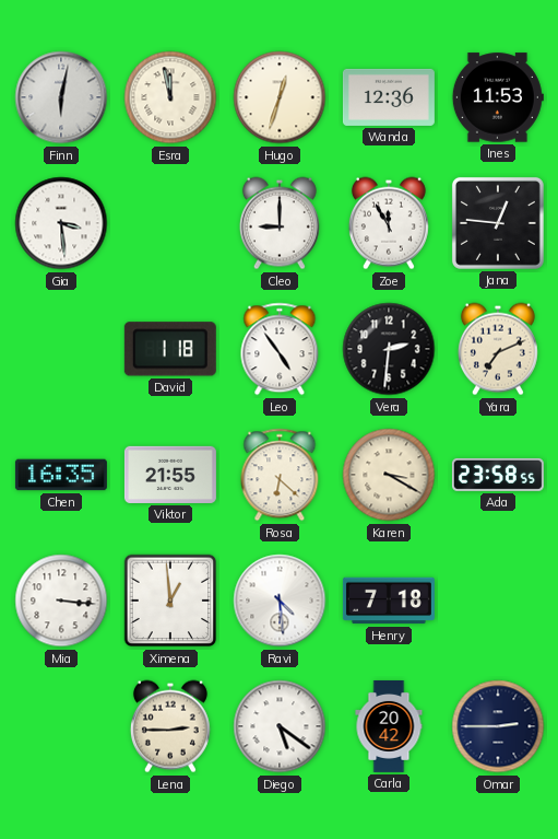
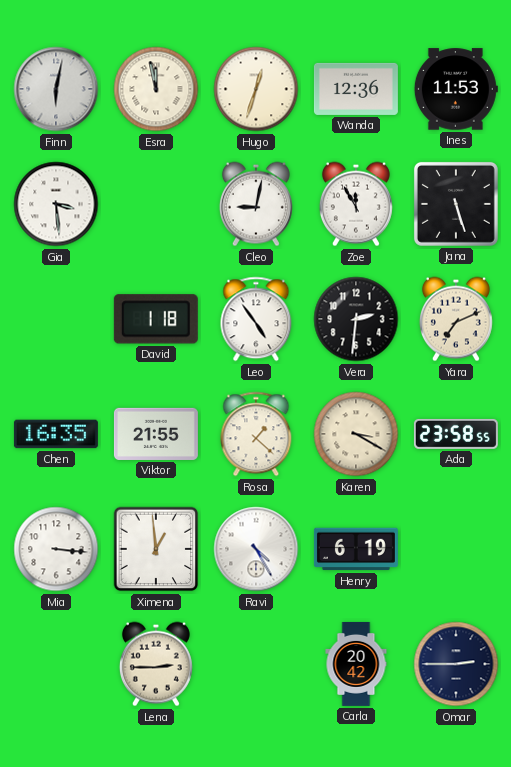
Cleo: 9:00 -> 9:02
Jana: 12:46 -> 5:27
Rosa: 6:22 -> 1:22
Ravi: 4:29 -> 4:25
Henry: 7:18 -> 6:19
Diego: 5:21 -> none
